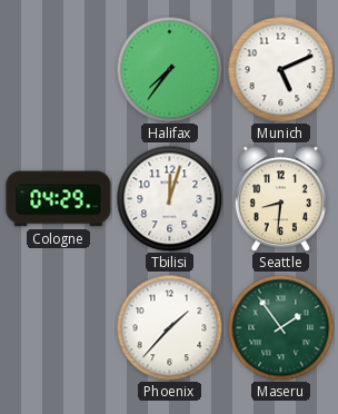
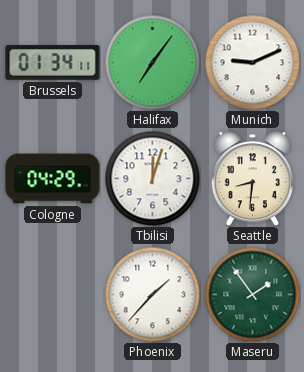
Brussels: none -> 01:34
Halifax: 7:36 -> 7:06
Munich: 5:11 -> 9:11
